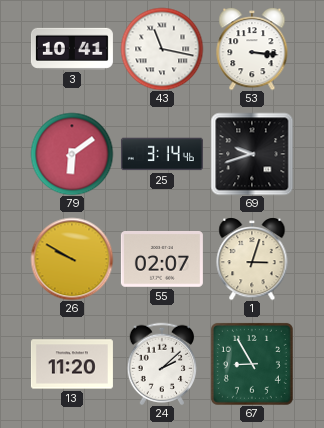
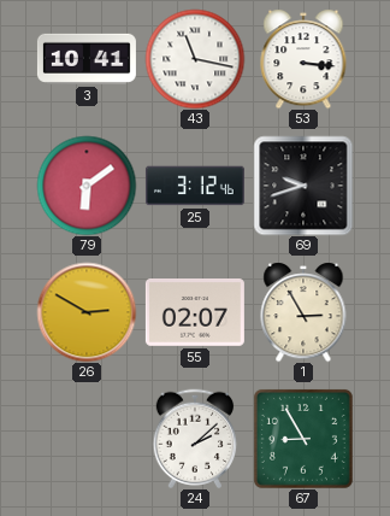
25: 3:14 -> 3:12
26: 9:50 -> 2:50
1: 3:03 -> 2:55
13: 11:20 -> none
